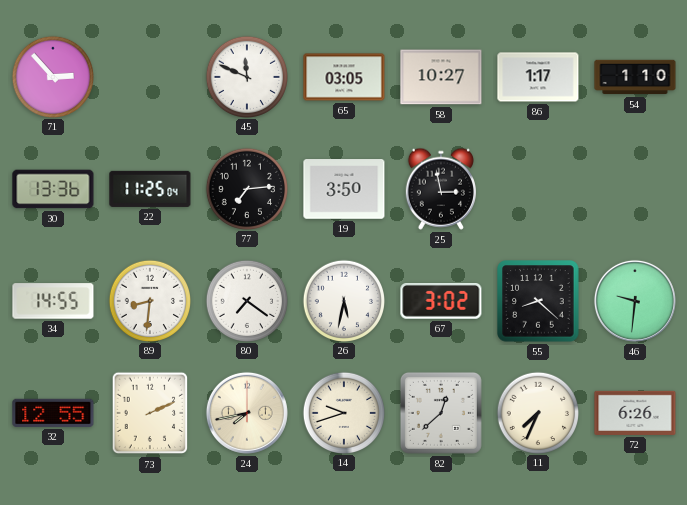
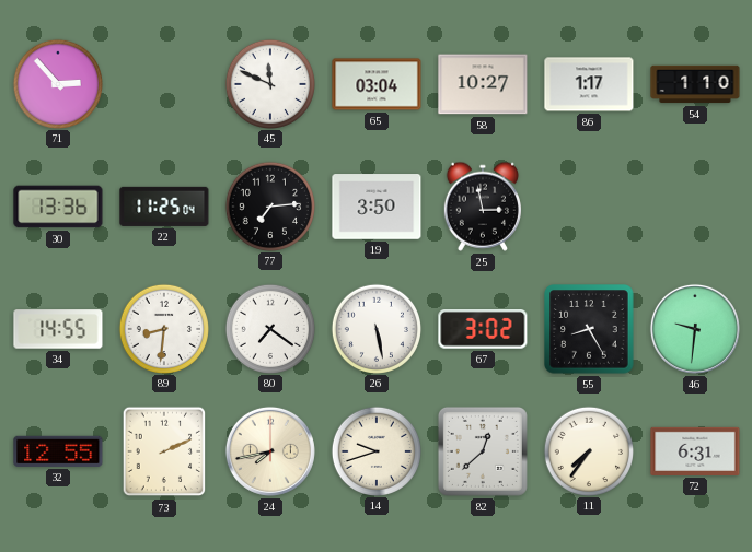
65: 03:05 -> 03:04
26: 5:32 -> 5:28
55: 8:22 -> 8:25
11: 7:34 -> 7:36
72: 6:26 -> 6:31
